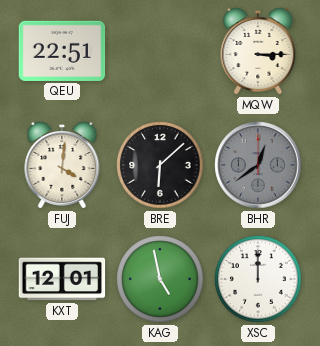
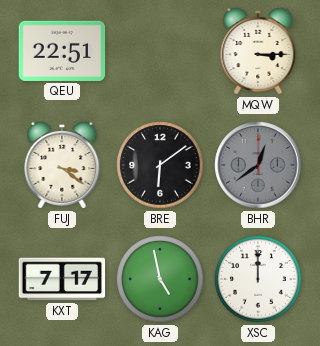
FUJ: 4:01 -> 3:21
BRE: 6:08 -> 6:09
KXT: 12:01 -> 7:17
